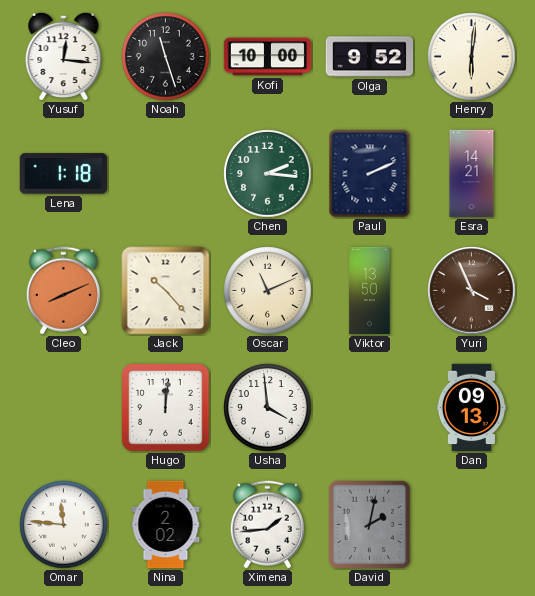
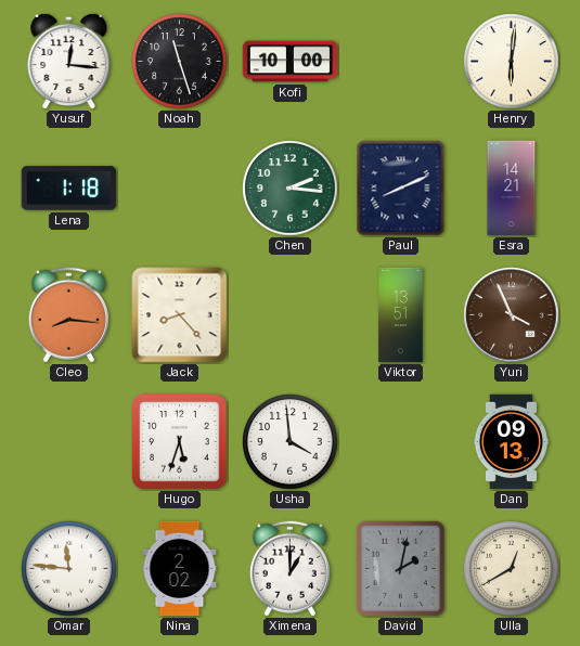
Olga: 9:52 -> none
Paul: 2:11 -> 8:11
Cleo: 8:11 -> 8:16
Jack: 10:23 -> 8:23
Oscar: 11:11 -> none
Viktor: 13:50 -> 13:51
Hugo: 12:01 -> 5:33
Ximena: 1:44 -> 1:00
Ulla: none -> 12:40
